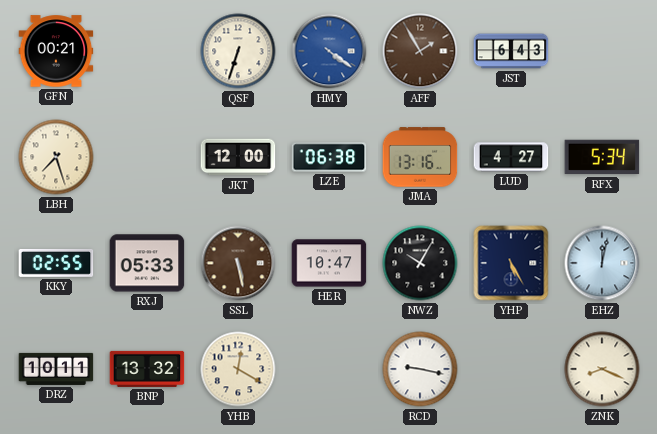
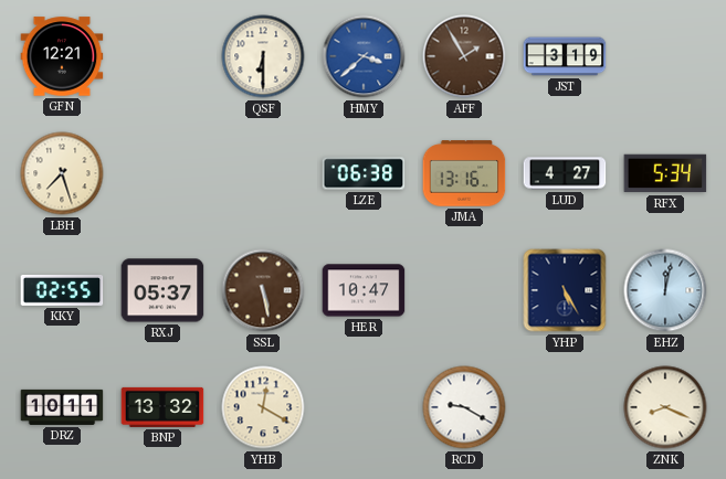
GFN: 00:21 -> 12:21
QSF: 6:33 -> 6:30
HMY: 4:21 -> 3:38
JST: 6:43 -> 3:19
JKT: 12:00 -> none
RXJ: 05:33 -> 05:37
NWZ: 10:05 -> none
RCD: 9:17 -> 9:20
